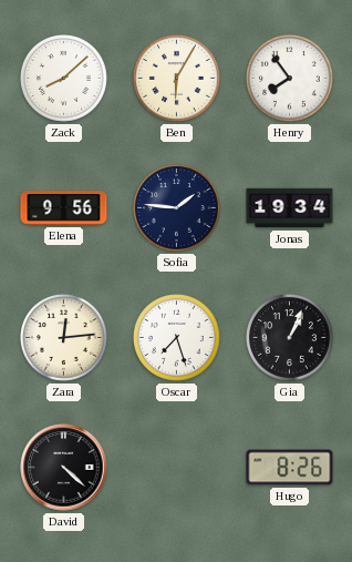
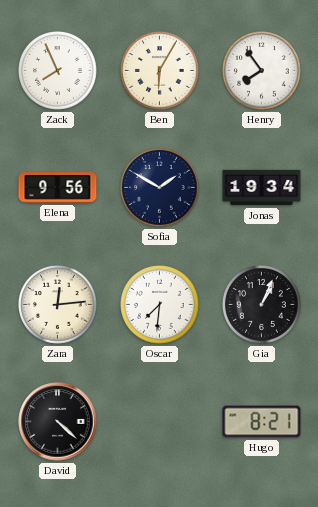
Zack: 8:08 -> 7:56
Sofia: 1:46 -> 1:50
Oscar: 7:27 -> 7:31
Hugo: 8:26 -> 8:21
